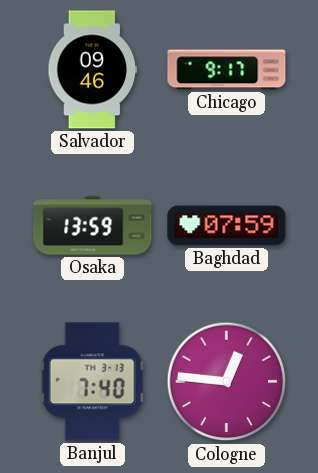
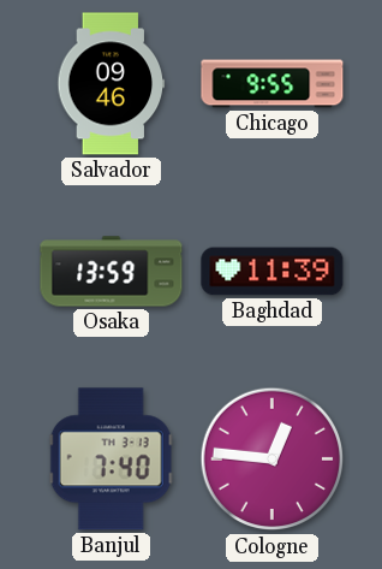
Chicago: 9:17 -> 9:55
Baghdad: 07:59 -> 11:39
